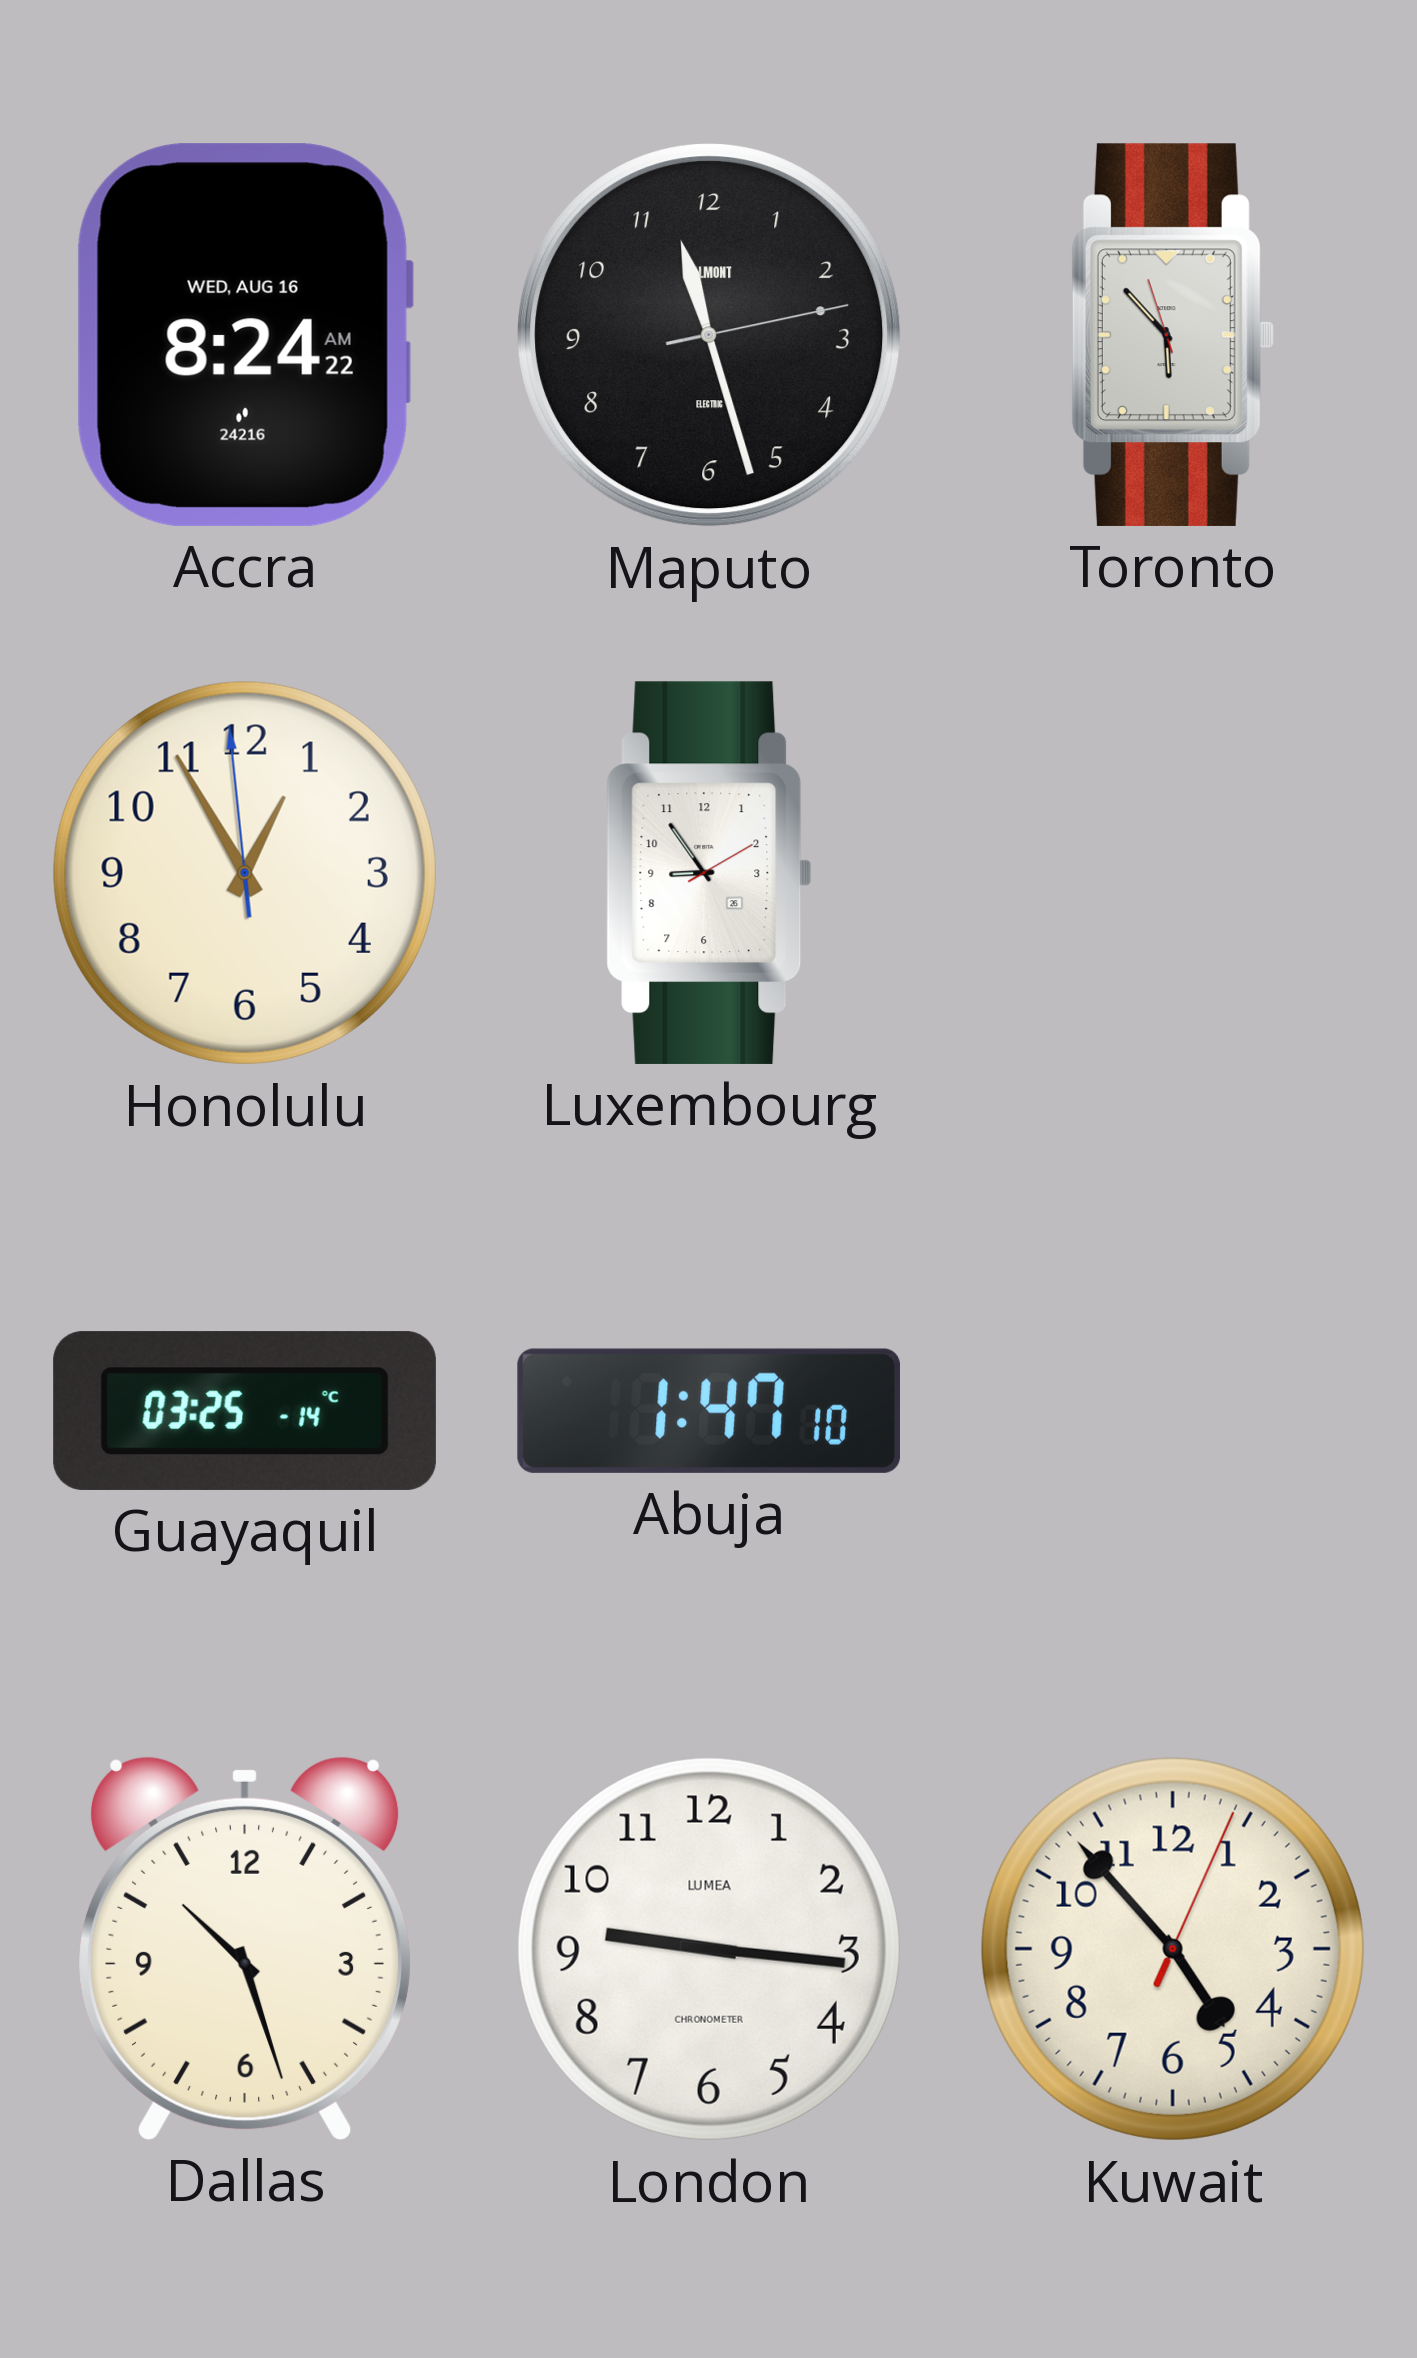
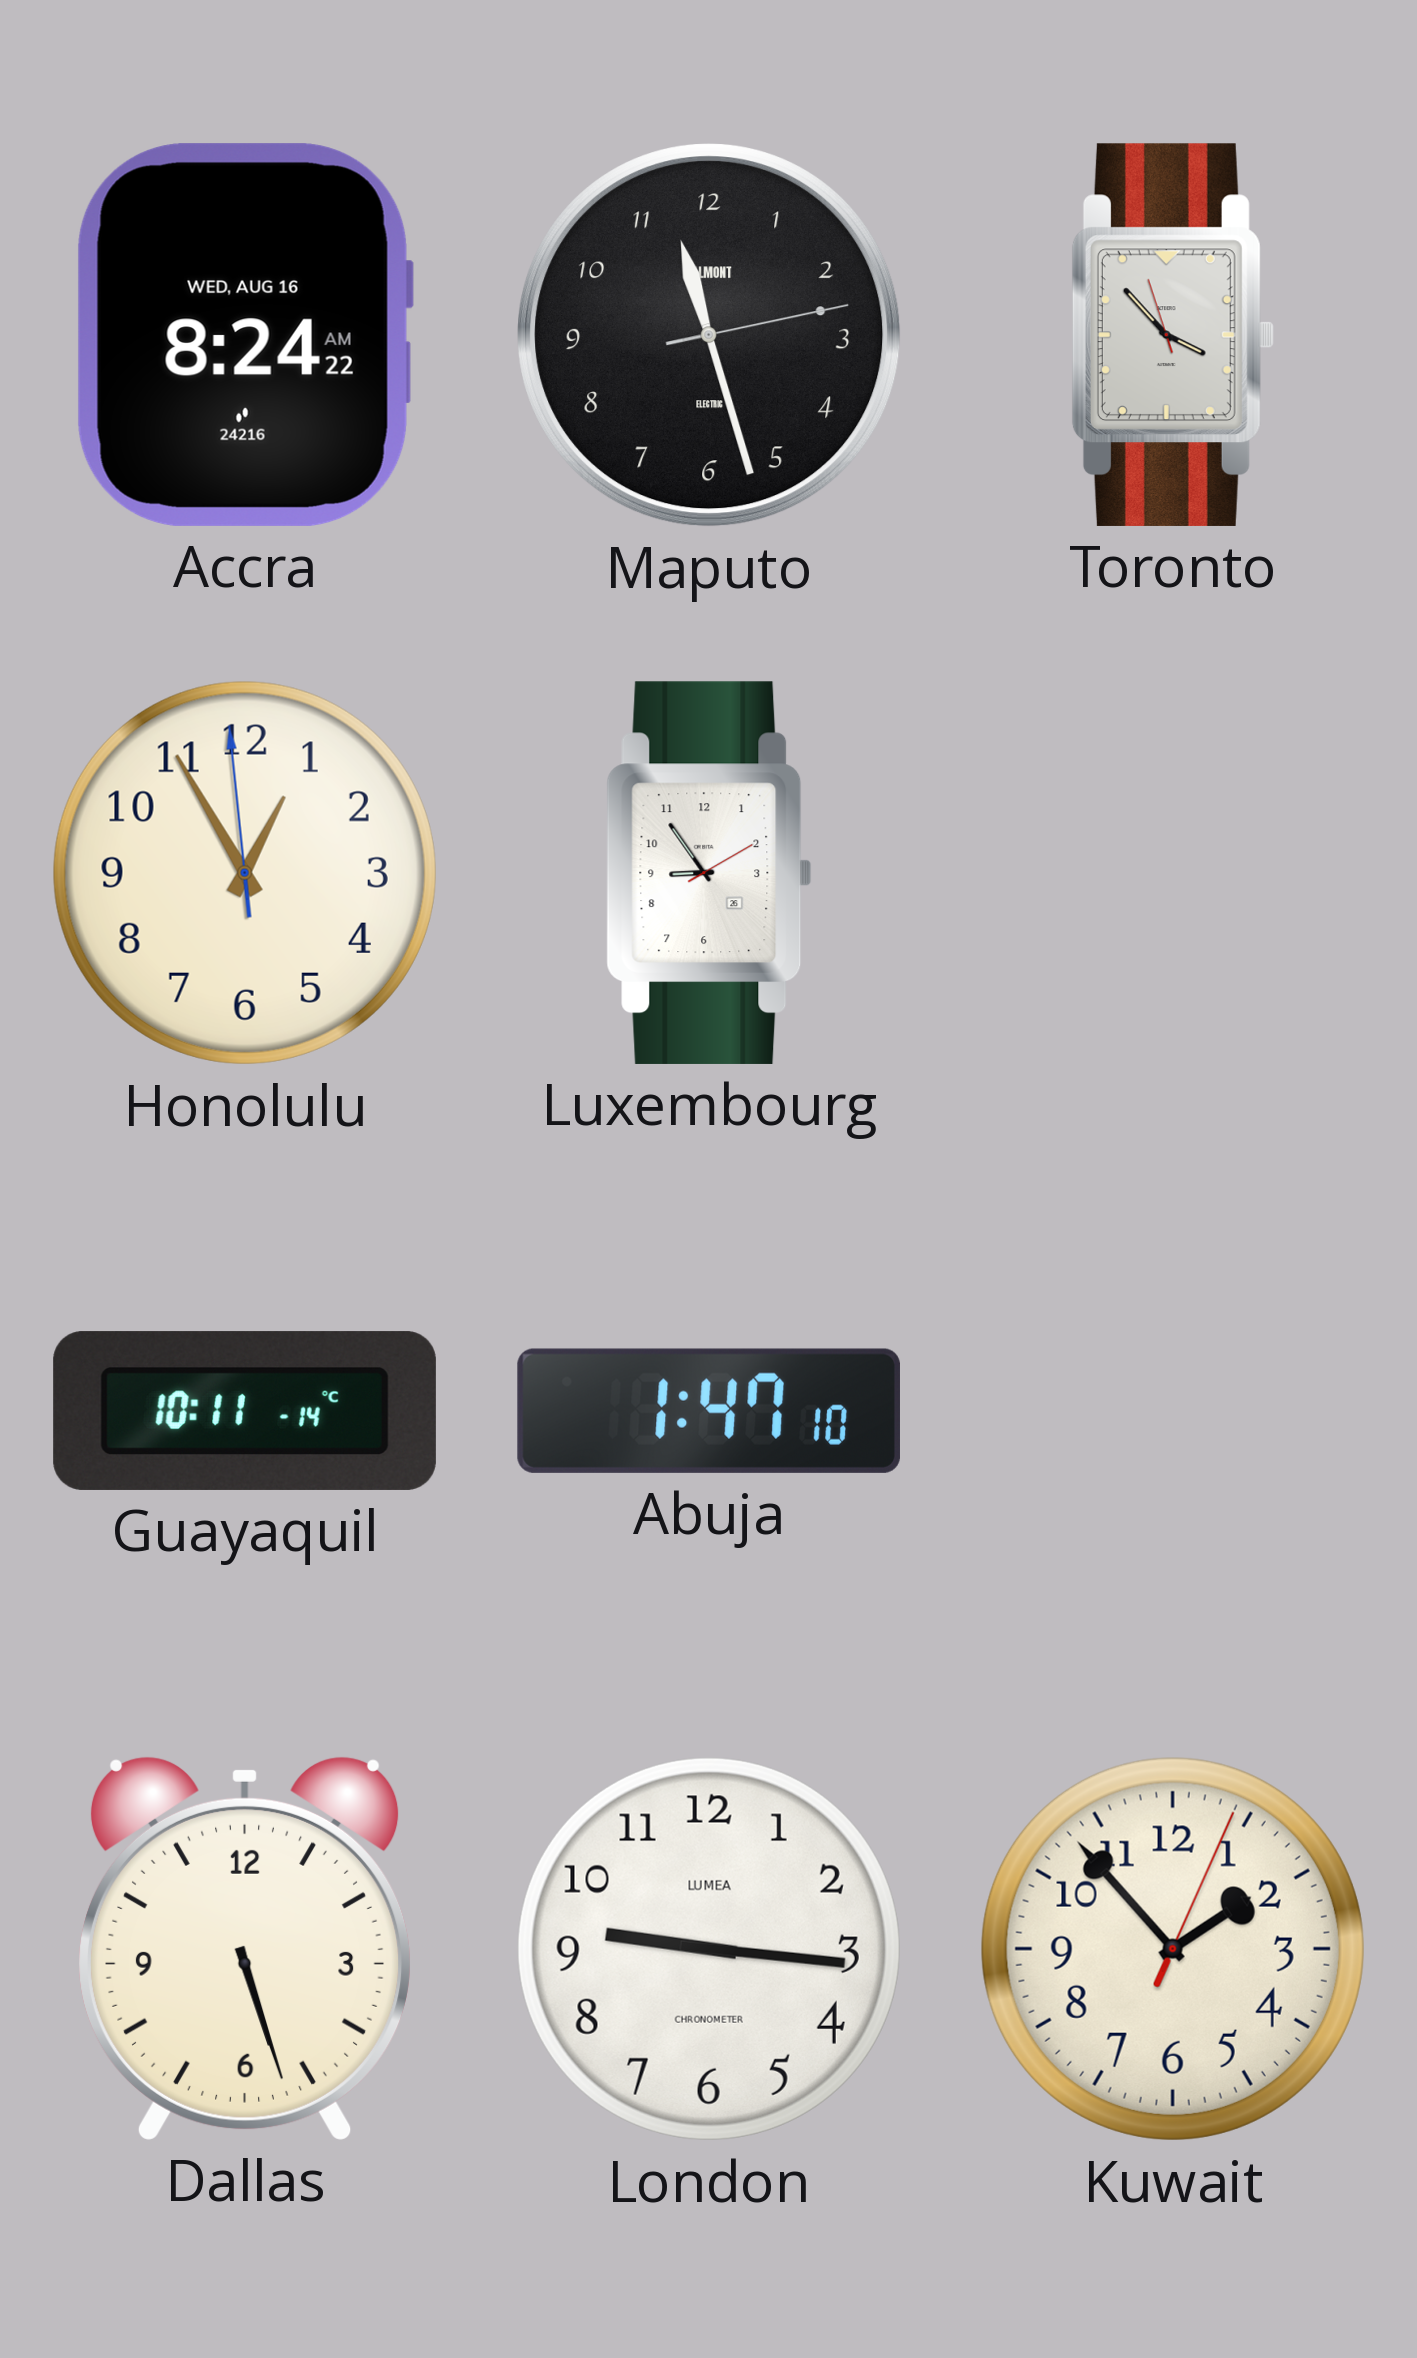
Toronto: 5:52 -> 3:52
Guayaquil: 03:25 -> 10:11
Dallas: 10:27 -> 5:27
Kuwait: 4:53 -> 1:53
